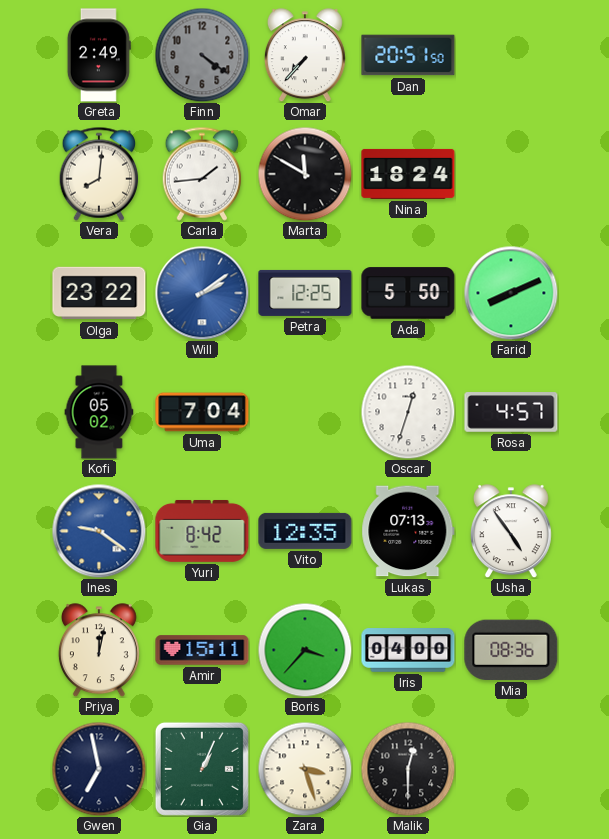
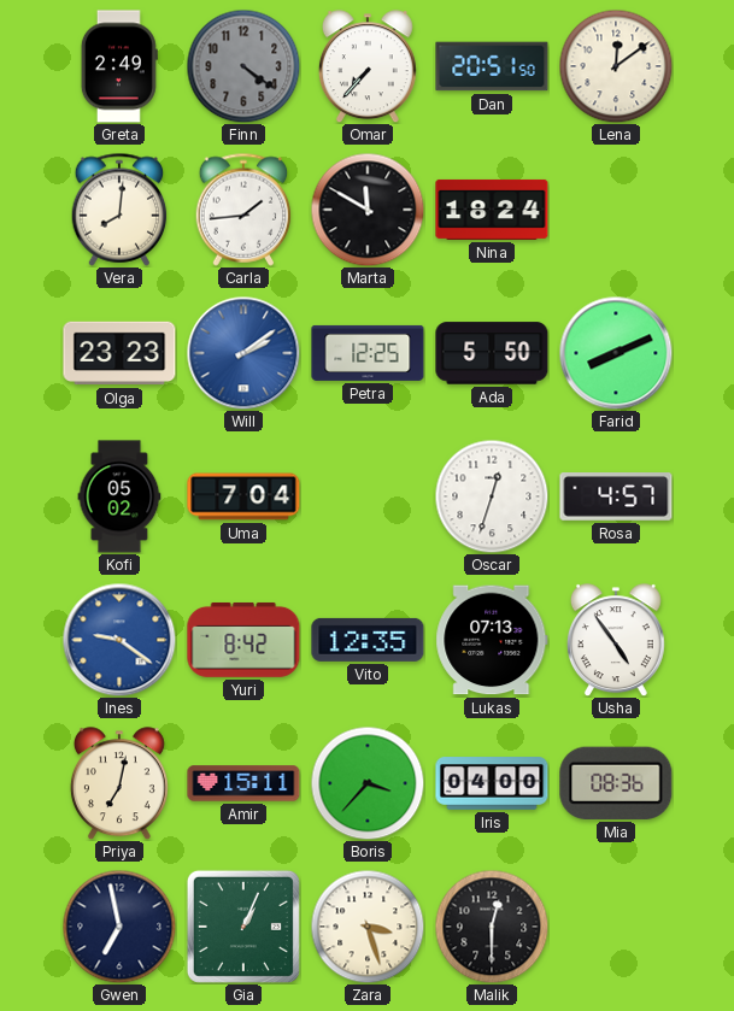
Lena: none -> 12:09
Olga: 23:22 -> 23:23
Priya: 12:02 -> 7:02
